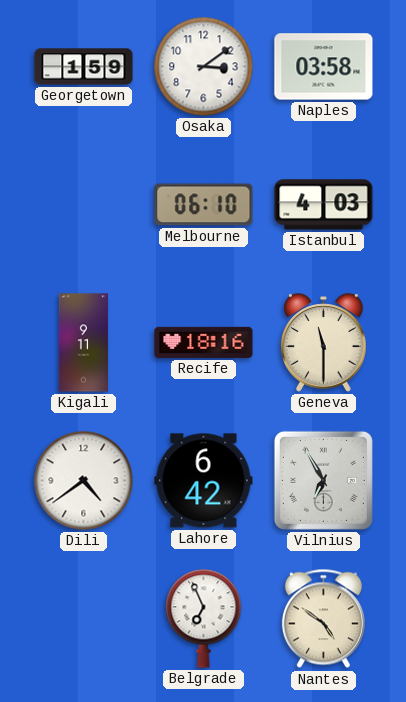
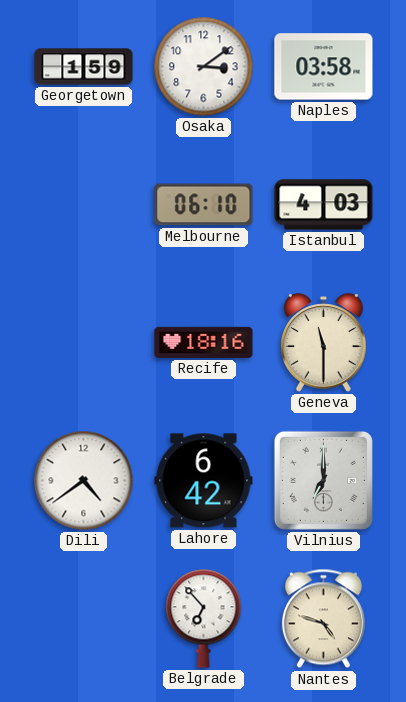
Kigali: 9:11 -> none
Vilnius: 6:55 -> 7:00
Belgrade: 6:56 -> 6:53
Nantes: 4:51 -> 4:48
